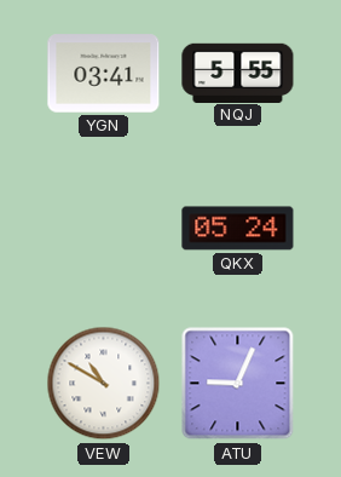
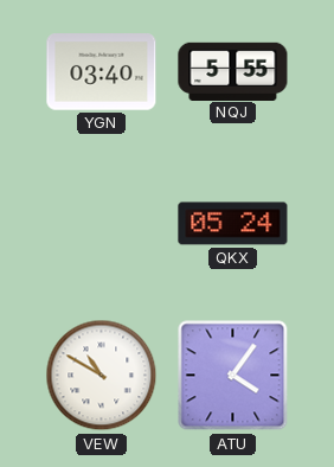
YGN: 03:41 -> 03:40
ATU: 9:04 -> 4:06
